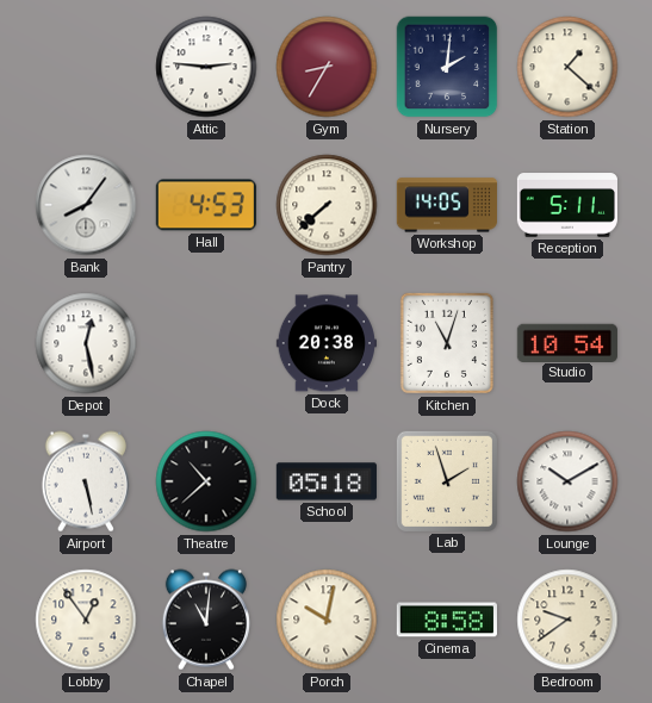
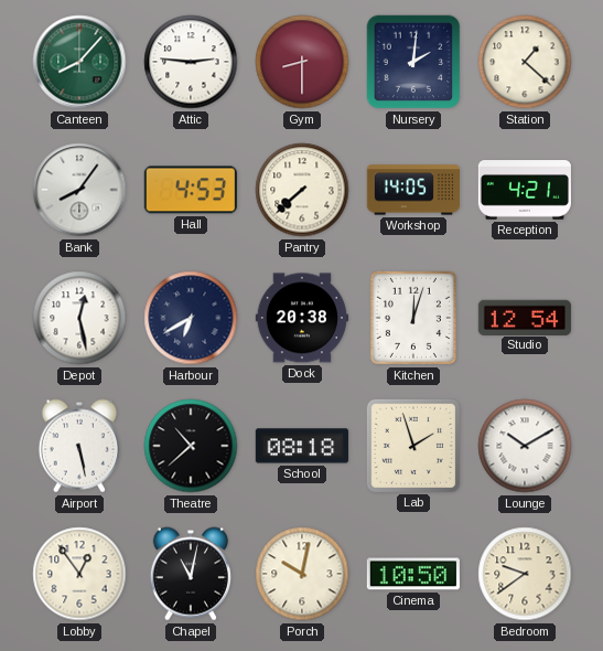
Canteen: none -> 8:07
Gym: 8:35 -> 8:30
Reception: 5:11 -> 4:21
Harbour: none -> 6:40
Kitchen: 11:03 -> 12:03
Studio: 10:54 -> 12:54
School: 05:18 -> 08:18
Chapel: 11:01 -> 11:02
Cinema: 8:58 -> 10:50
